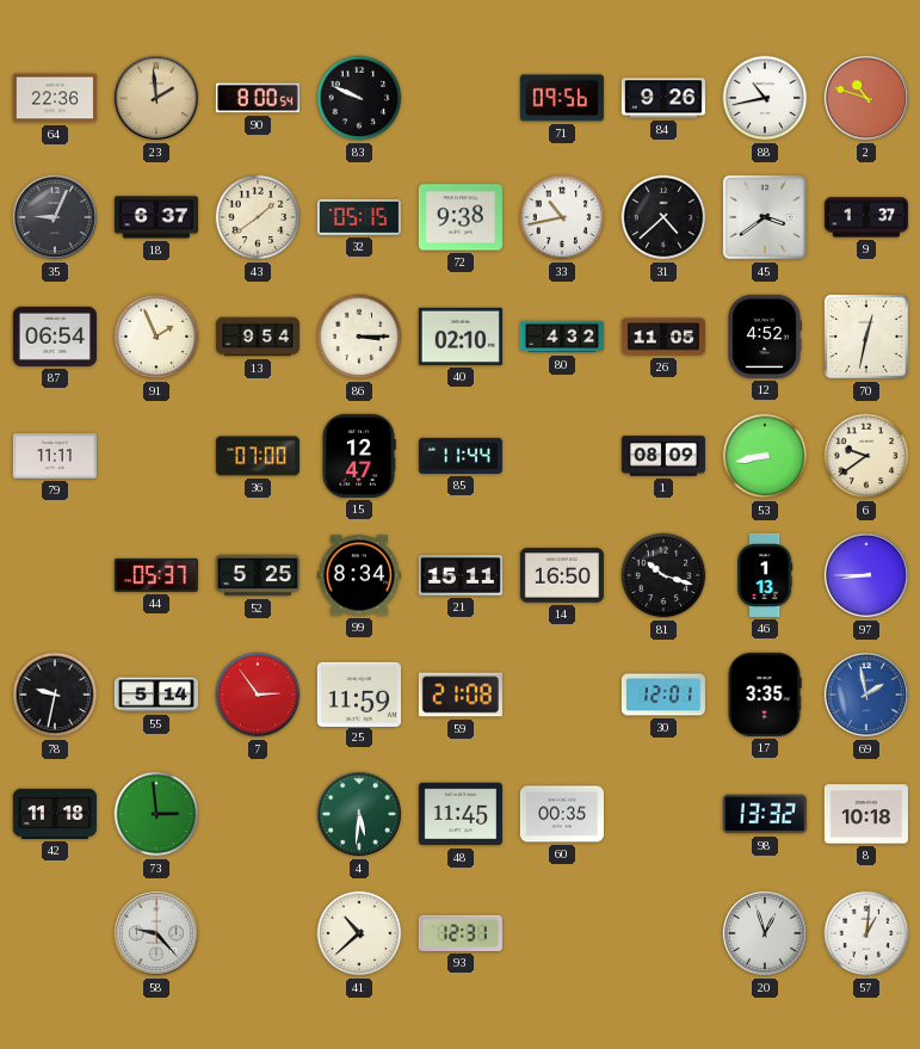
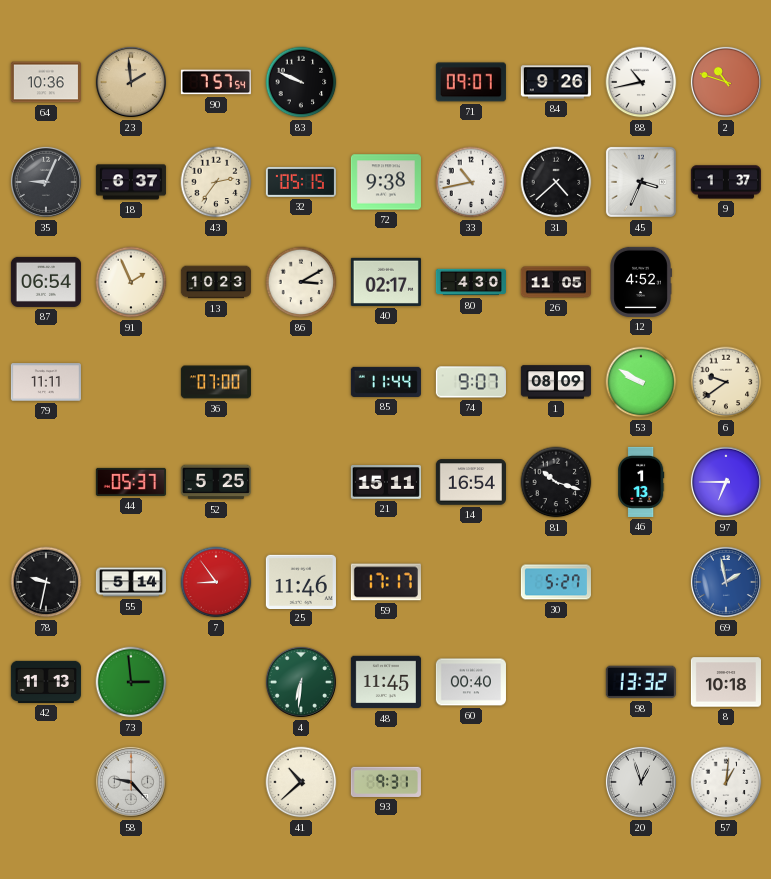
64: 22:36 -> 10:36
90: 8:00 -> 7:57
71: 09:56 -> 09:07
43: 1:39 -> 2:36
45: 3:39 -> 3:34
13: 9:54 -> 10:23
86: 3:15 -> 3:10
40: 02:10 -> 02:17
80: 4:32 -> 4:30
70: 12:32 -> none
15: 12:47 -> none
74: none -> 9:07
53: 8:43 -> 9:50
99: 8:34 -> none
14: 16:50 -> 16:54
97: 8:45 -> 6:45
7: 2:54 -> 8:54
25: 11:59 -> 11:46
59: 21:08 -> 17:17
30: 12:01 -> 5:27
17: 3:35 -> none
42: 11:18 -> 11:13
4: 5:31 -> 6:31
60: 00:35 -> 00:40
93: 12:31 -> 9:31
